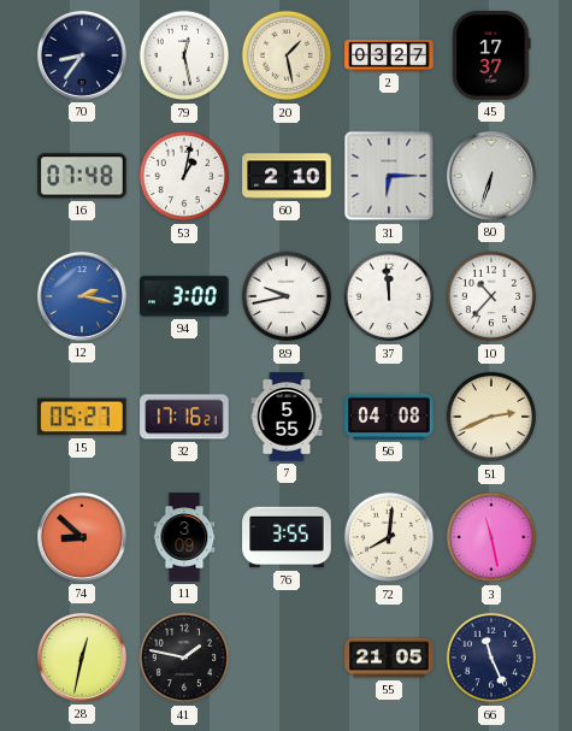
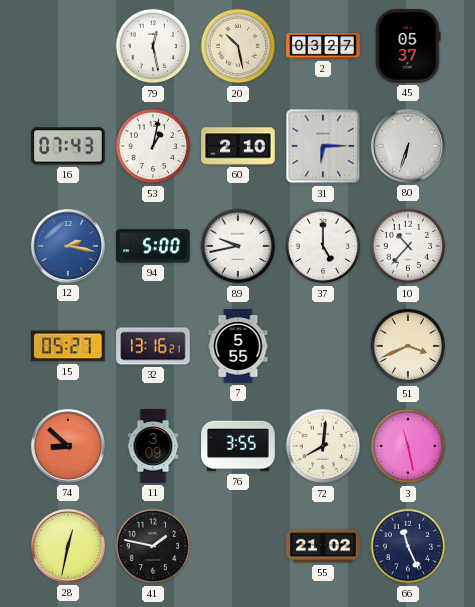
70: 8:36 -> none
20: 1:28 -> 10:28
45: 17:37 -> 05:37
16: 07:48 -> 07:43
94: 3:00 -> 5:00
37: 11:59 -> 5:00
32: 17:16 -> 13:16
56: 04:08 -> none
51: 2:41 -> 3:41
55: 21:05 -> 21:02
